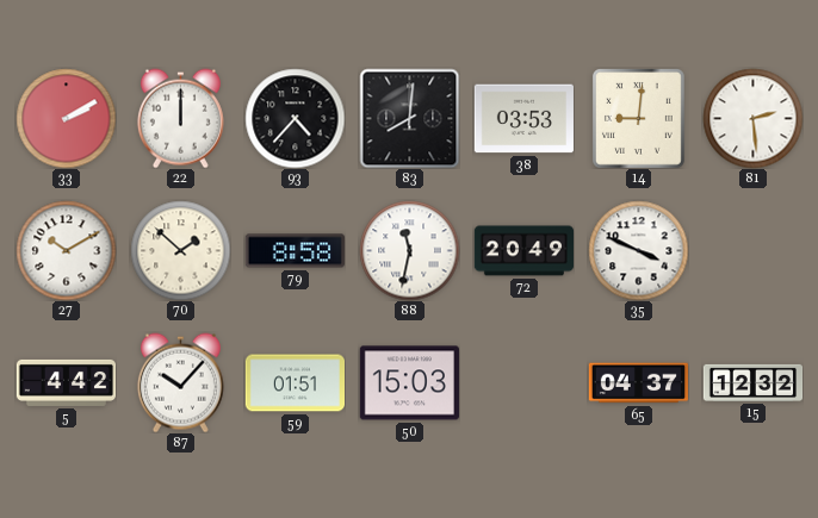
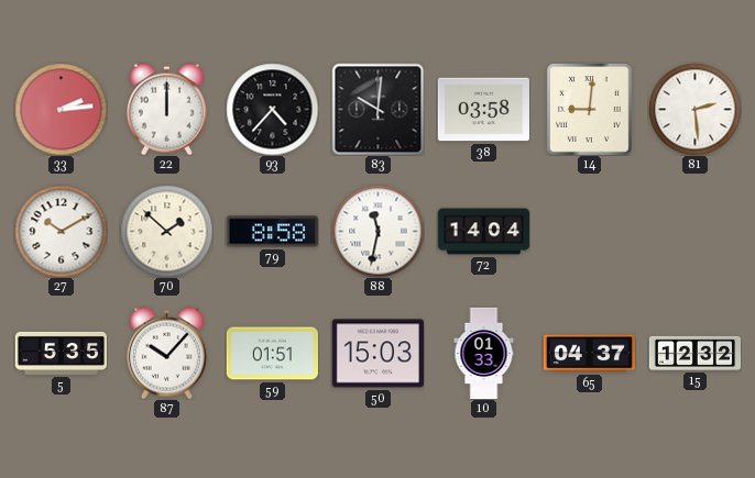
33: 2:10 -> 2:14
83: 8:01 -> 10:01
38: 03:53 -> 03:58
72: 20:49 -> 14:04
35: 3:49 -> none
5: 4:42 -> 5:35
10: none -> 01:33
